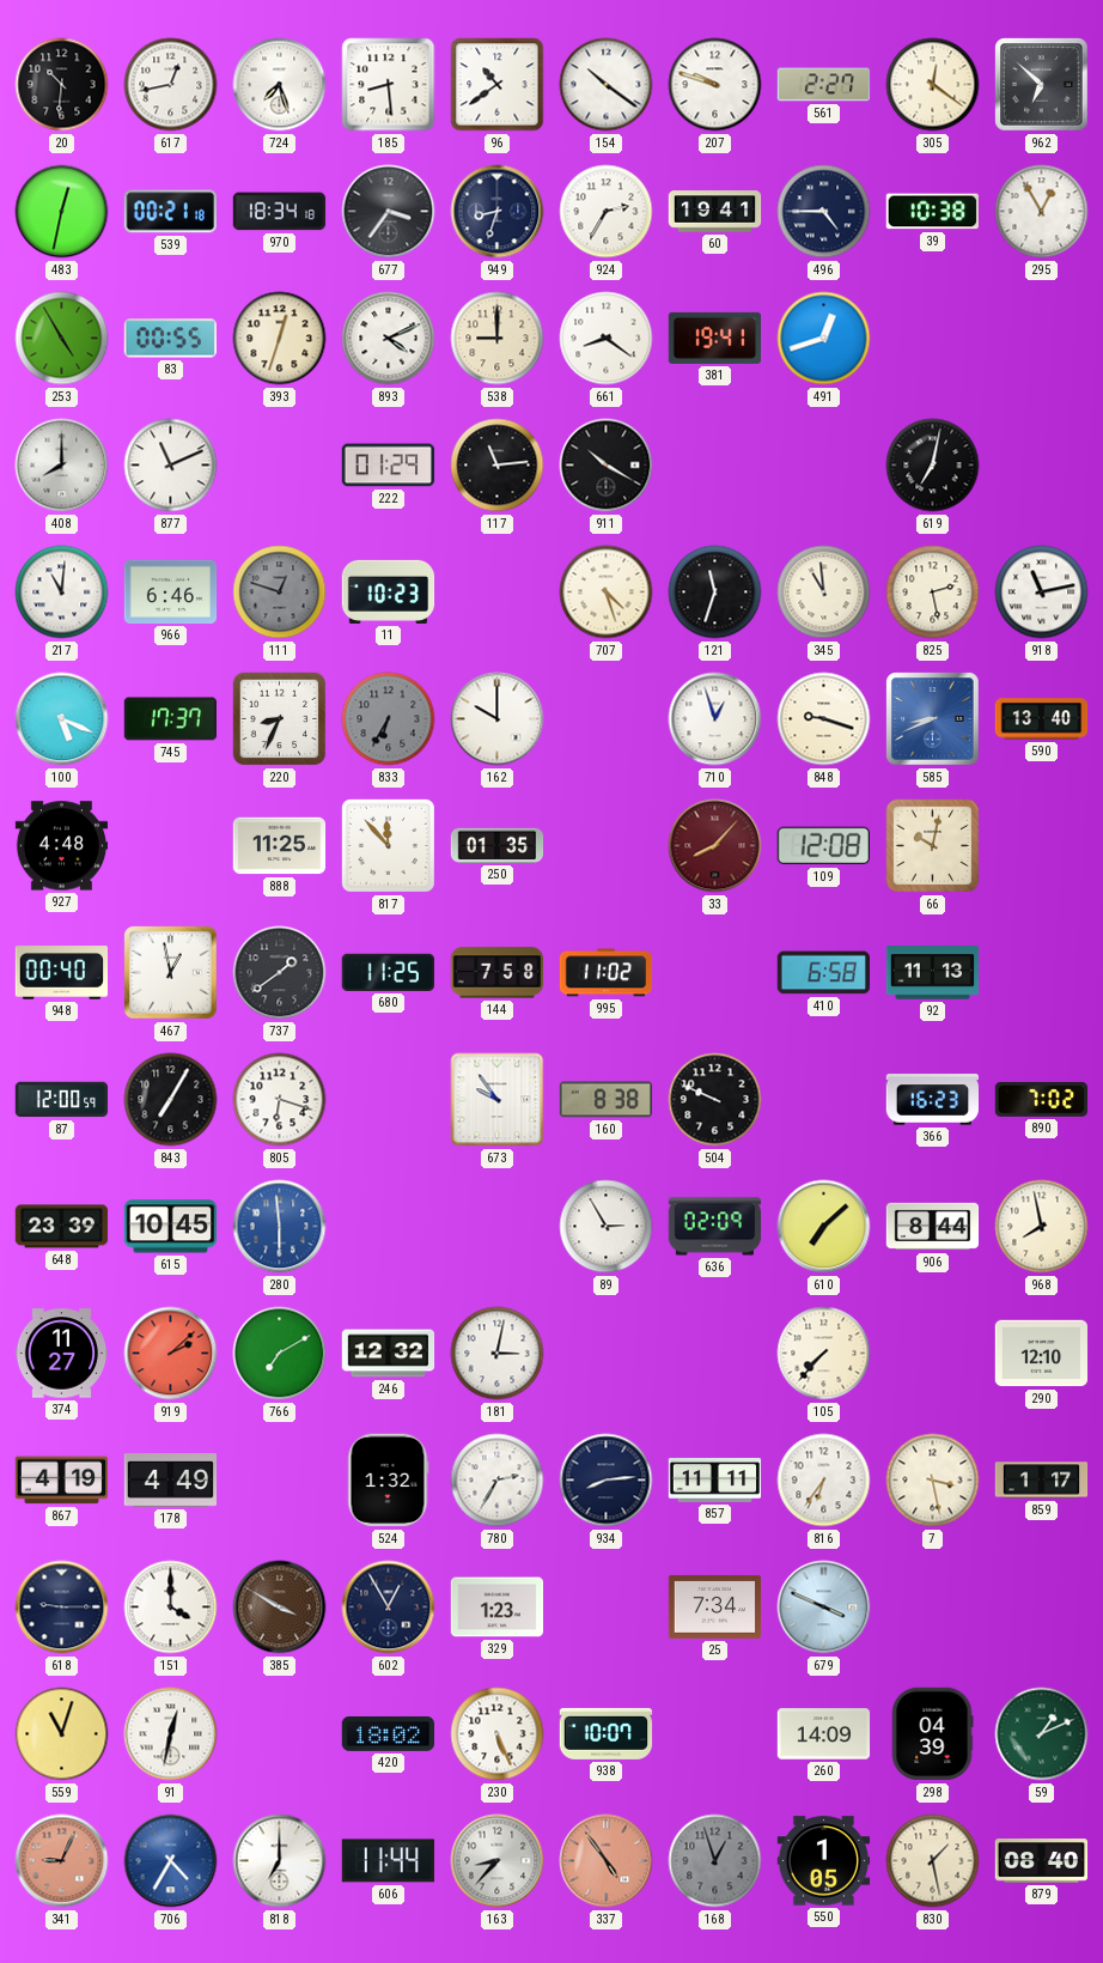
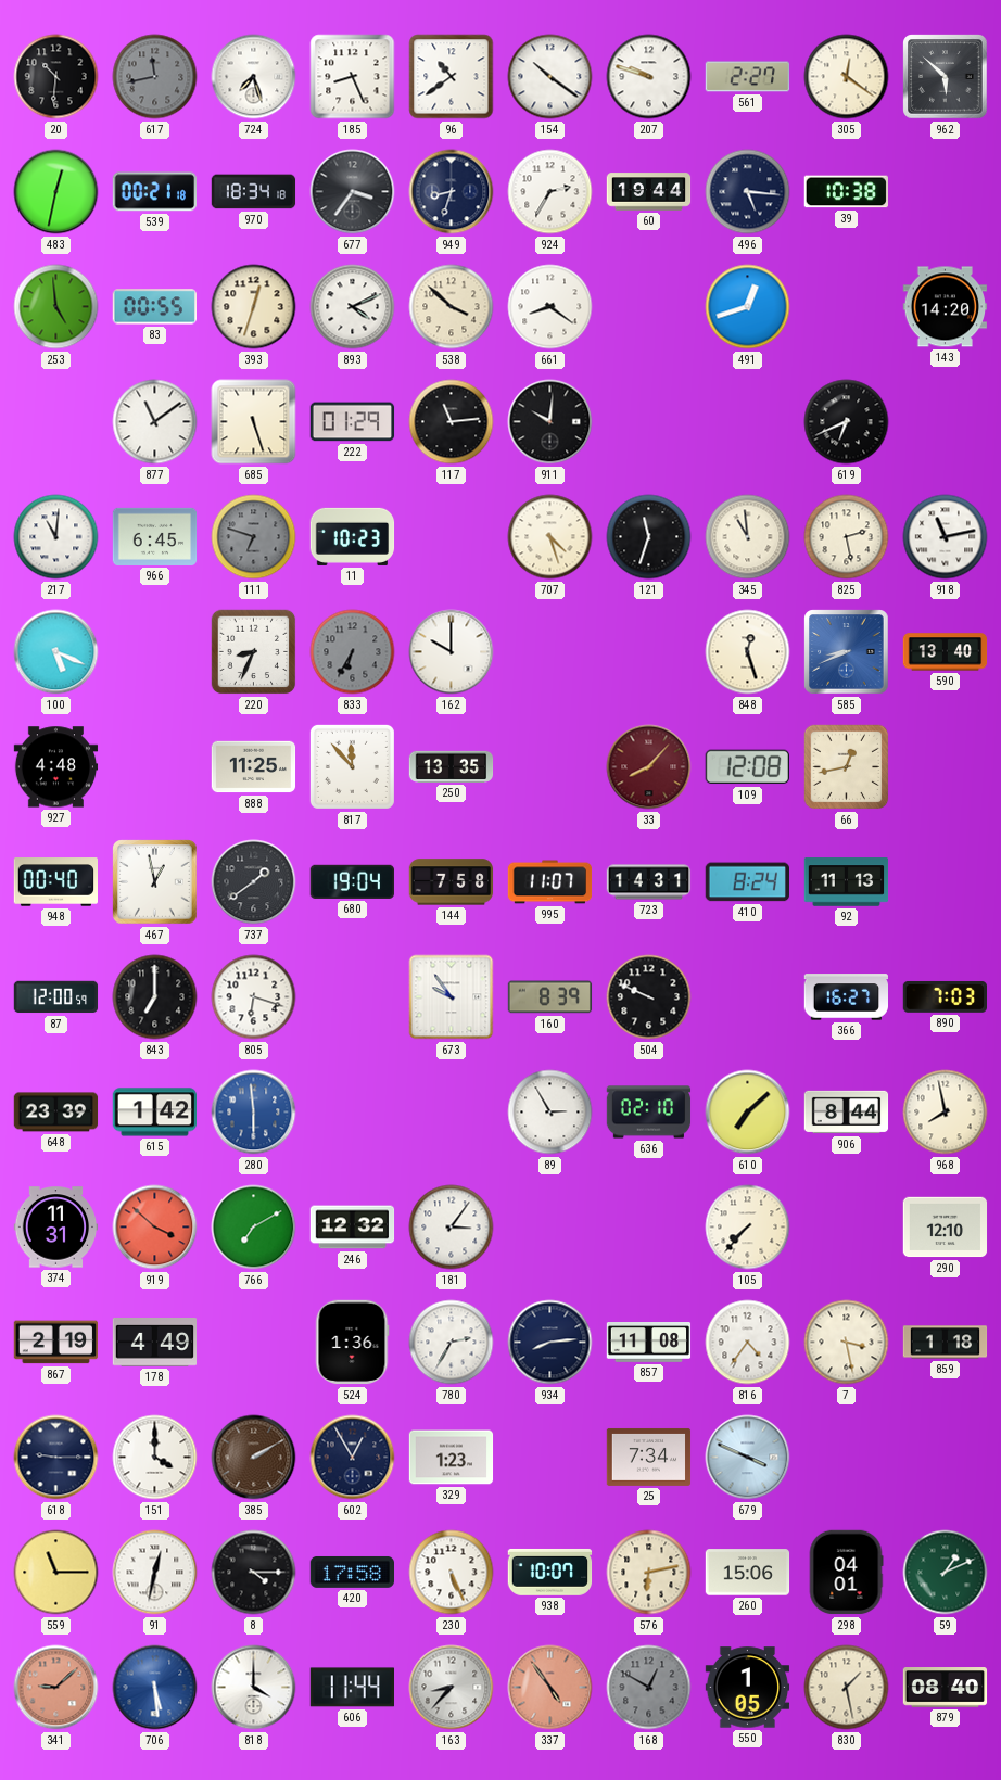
617: 12:43 -> 11:43
617 dial: white -> grey
185: 8:29 -> 8:26
962: 6:52 -> 5:52
60: 19:41 -> 19:44
496: 4:45 -> 5:16
295: 12:55 -> none
253: 4:55 -> 4:59
538: 9:00 -> 3:52
381: 19:41 -> none
143: none -> 14:20
408: 8:00 -> none
877: 11:11 -> 11:09
685: none -> 5:27
911: 10:20 -> 10:01
619: 7:02 -> 6:41
966: 6:46 -> 6:45
111: 12:48 -> 6:48
745: 17:37 -> none
710: 12:57 -> none
848: 9:18 -> 12:27
250: 01:35 -> 13:35
66: 10:02 -> 12:43
680: 11:25 -> 19:04
995: 11:02 -> 11:07
723: none -> 14:31
410: 6:58 -> 8:24
843: 7:05 -> 7:00
160: 8:38 -> 8:39
366: 16:23 -> 16:27
890: 7:02 -> 7:03
615: 10:45 -> 1:42
636: 02:09 -> 02:10
374: 11:27 -> 11:31
919: 2:08 -> 3:52
181: 3:02 -> 3:06
867: 4:19 -> 2:19
524: 1:32 -> 1:36
857: 11:11 -> 11:08
816: 6:36 -> 4:36
859: 1:17 -> 1:18
385: 3:50 -> 2:10
559: 11:03 -> 11:15
8: none -> 4:15
420: 18:02 -> 17:58
576: none -> 6:13
260: 14:09 -> 15:06
298: 04:39 -> 04:01
341: 9:04 -> 9:08
706: 4:35 -> 5:29
818: 7:00 -> 4:00
168: 12:57 -> 12:50
